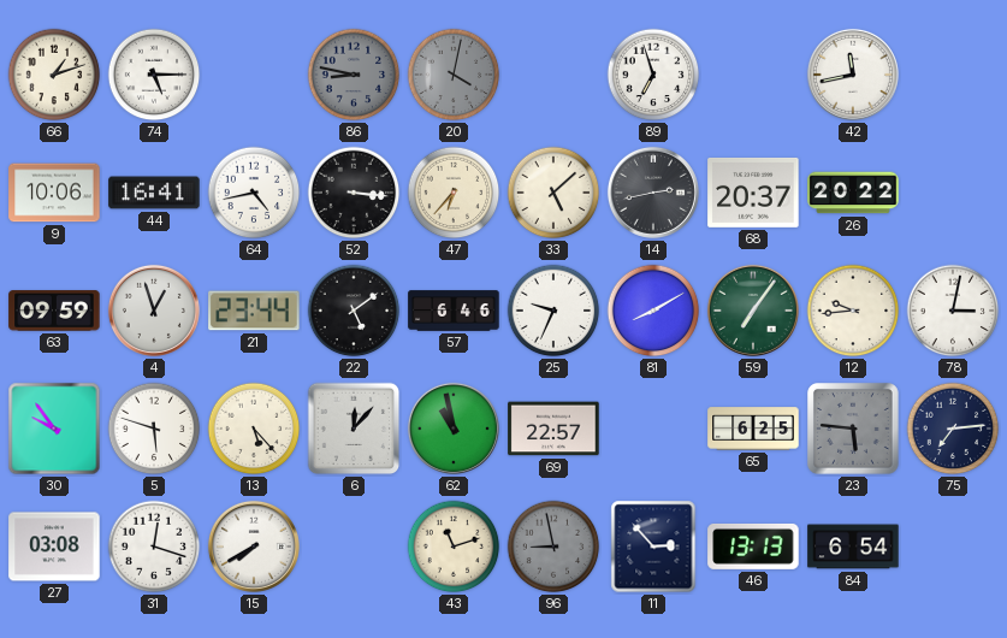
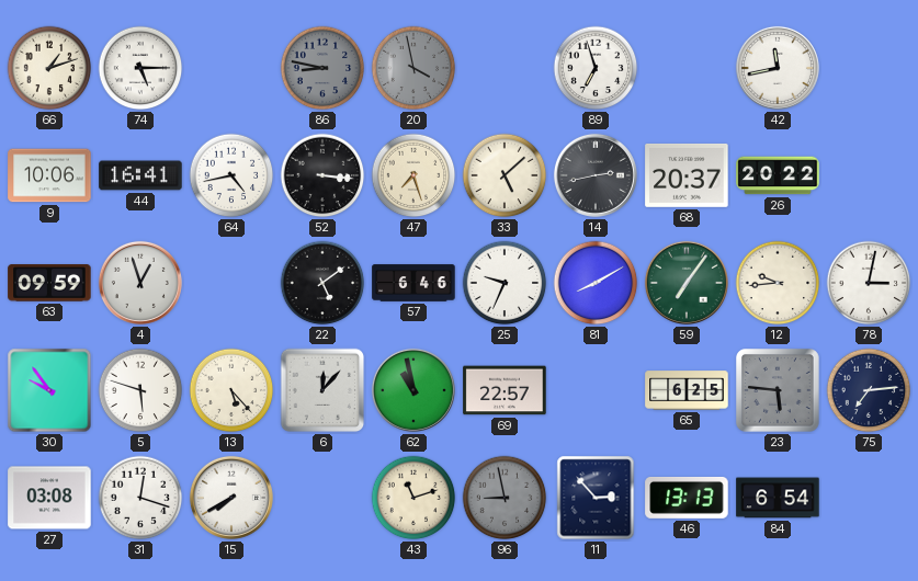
20: 4:02 -> 3:58
47: 6:37 -> 7:27
21: 23:44 -> none
